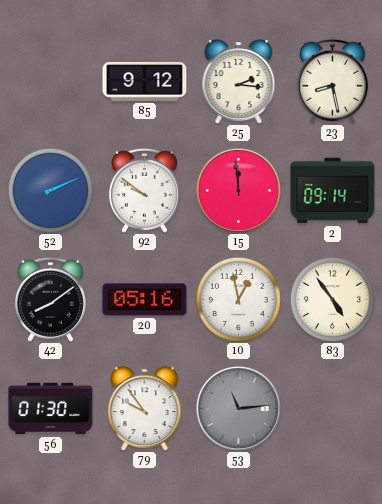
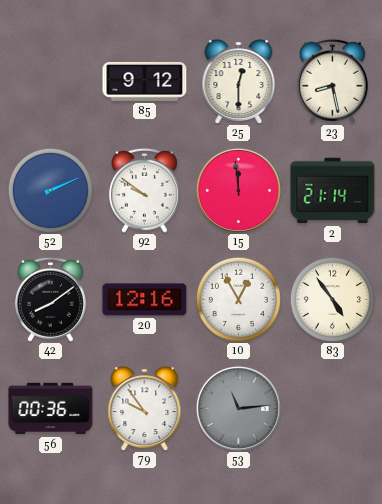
25: 2:16 -> 12:30
2: 09:14 -> 21:14
20: 05:16 -> 12:16
10: 12:58 -> 12:55
56: 01:30 -> 00:36
